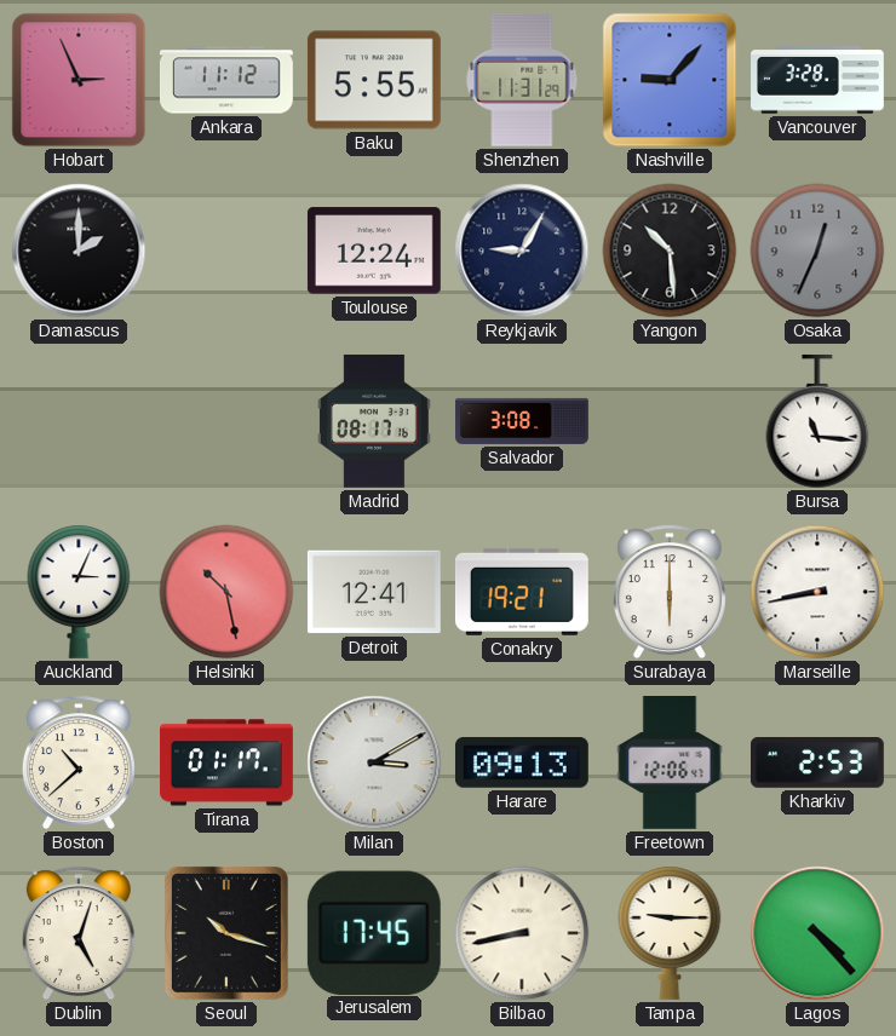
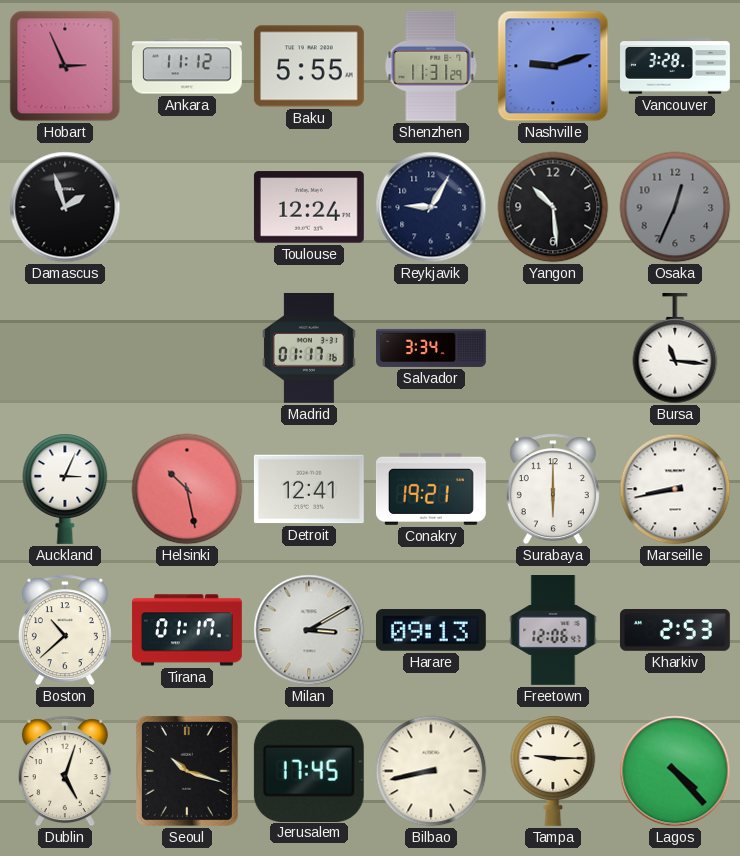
Nashville: 9:07 -> 9:12
Damascus: 2:00 -> 1:57
Madrid: 08:17 -> 01:17
Salvador: 3:08 -> 3:34
